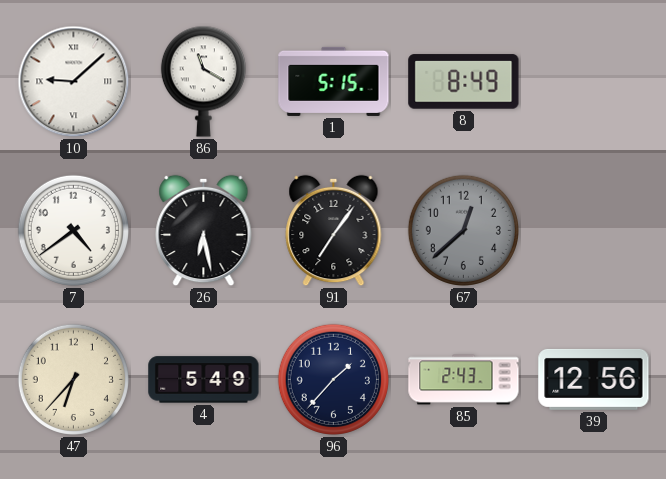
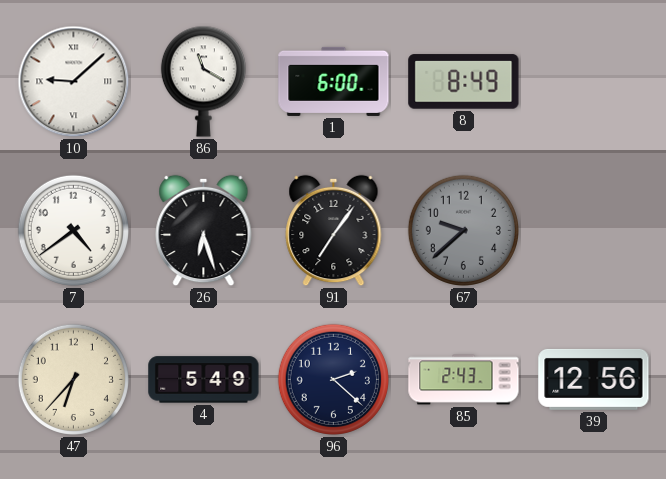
1: 5:15 -> 6:00
26: 6:28 -> 6:27
67: 12:38 -> 9:38
96: 1:37 -> 2:22
